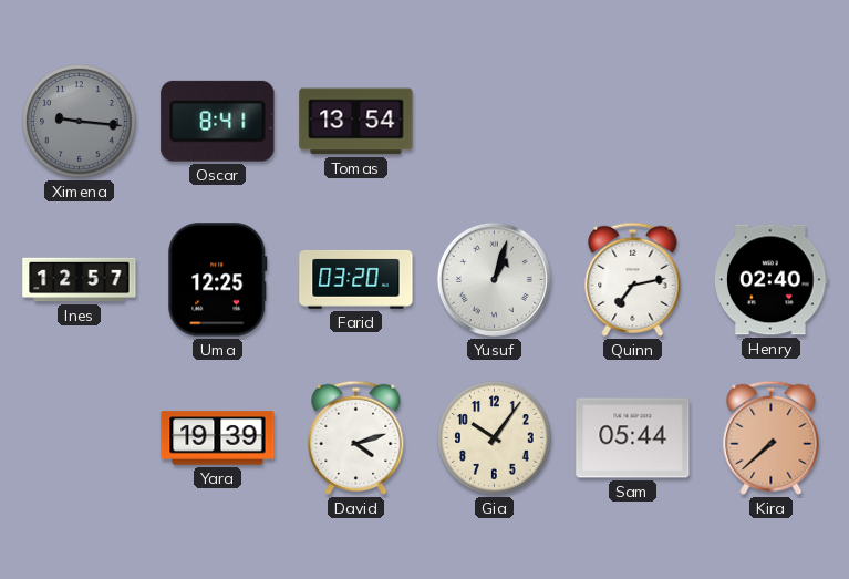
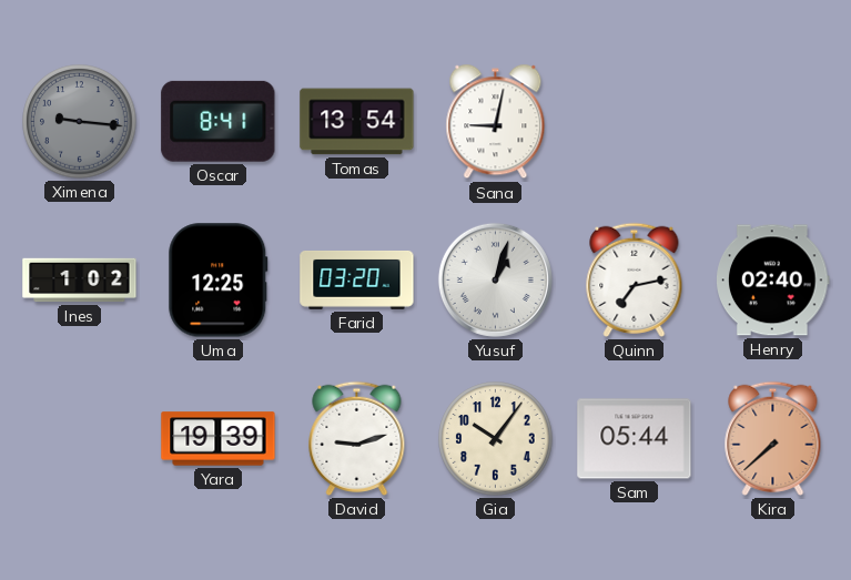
Sana: none -> 9:02
Ines: 12:57 -> 1:02
David: 4:12 -> 9:12
